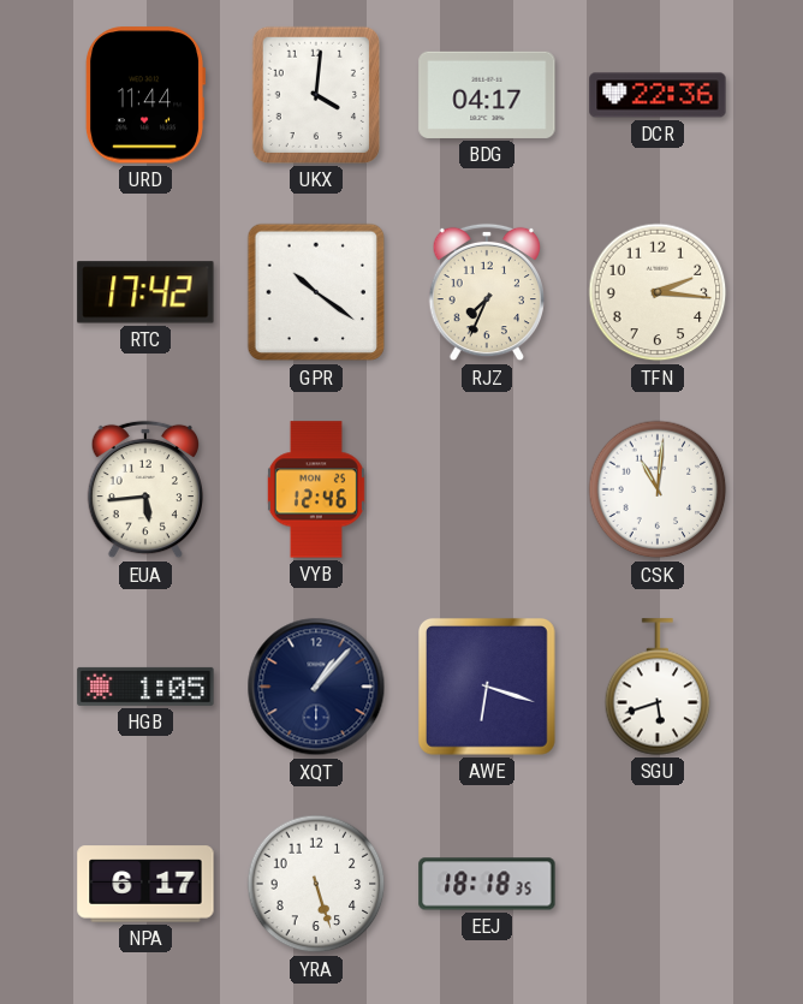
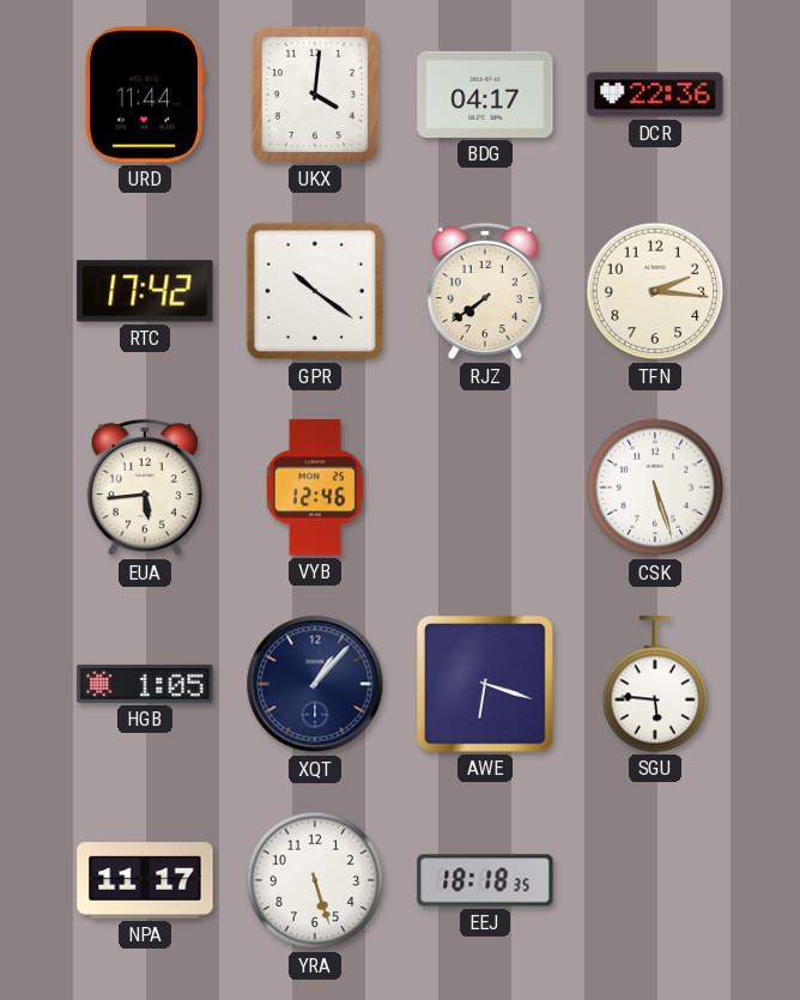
RJZ: 7:34 -> 7:39
CSK: 11:01 -> 5:27
SGU: 5:42 -> 5:46
NPA: 6:17 -> 11:17
